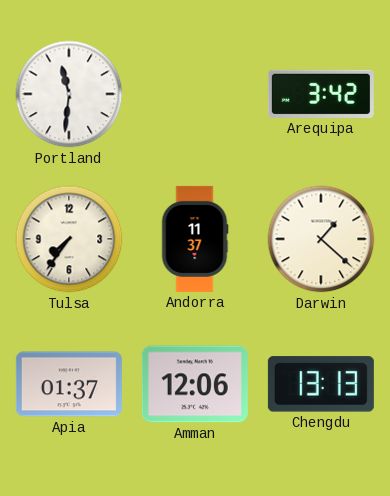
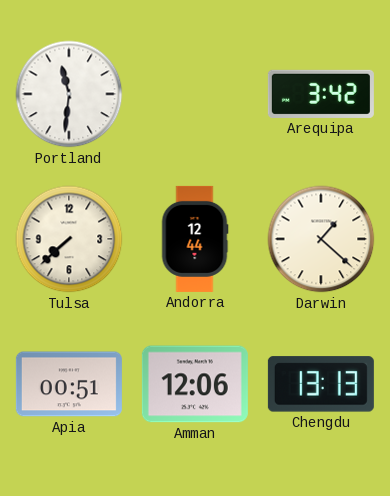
Tulsa: 7:36 -> 7:38
Andorra: 11:37 -> 12:44
Apia: 01:37 -> 00:51
